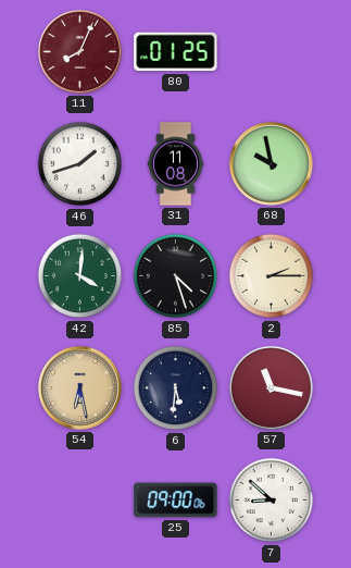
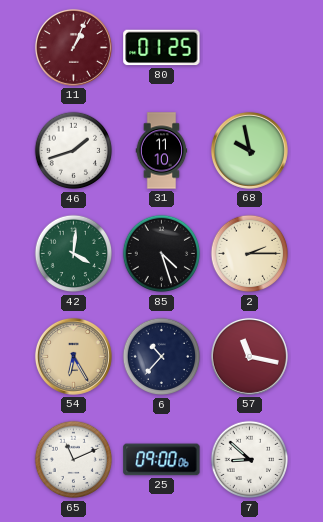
11: 8:04 -> 1:04
31: 11:08 -> 11:10
54: 6:28 -> 6:25
6: 5:31 -> 10:37
65: none -> 11:11
